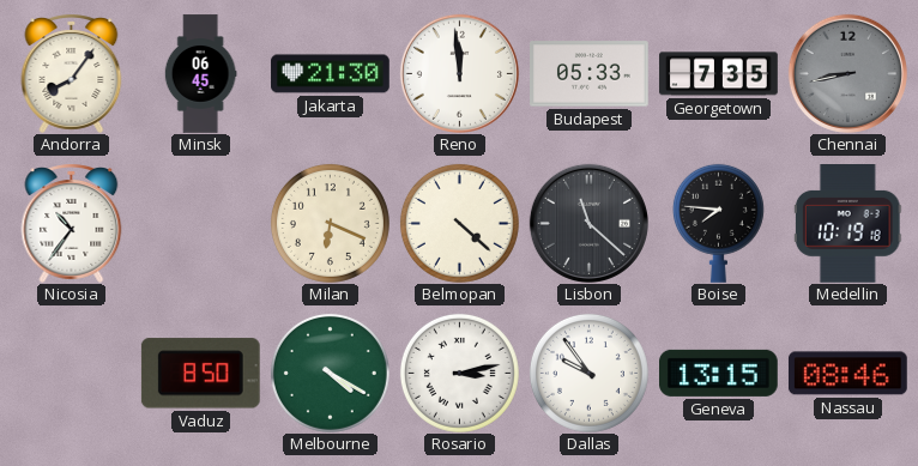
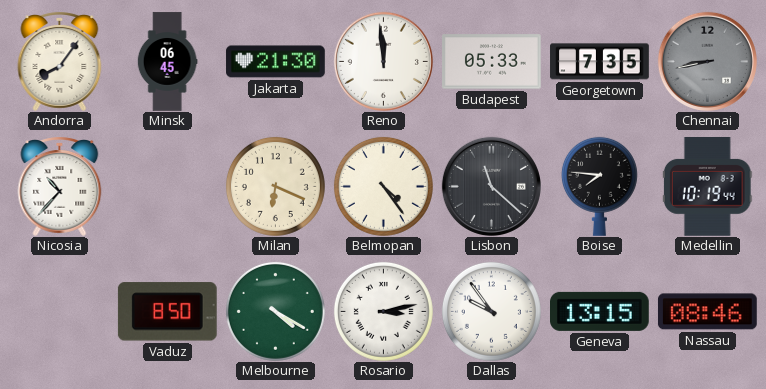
Nicosia: 10:36 -> 10:37
Belmopan: 4:22 -> 4:24
Medellin: 10:19:18 -> 10:19:44
